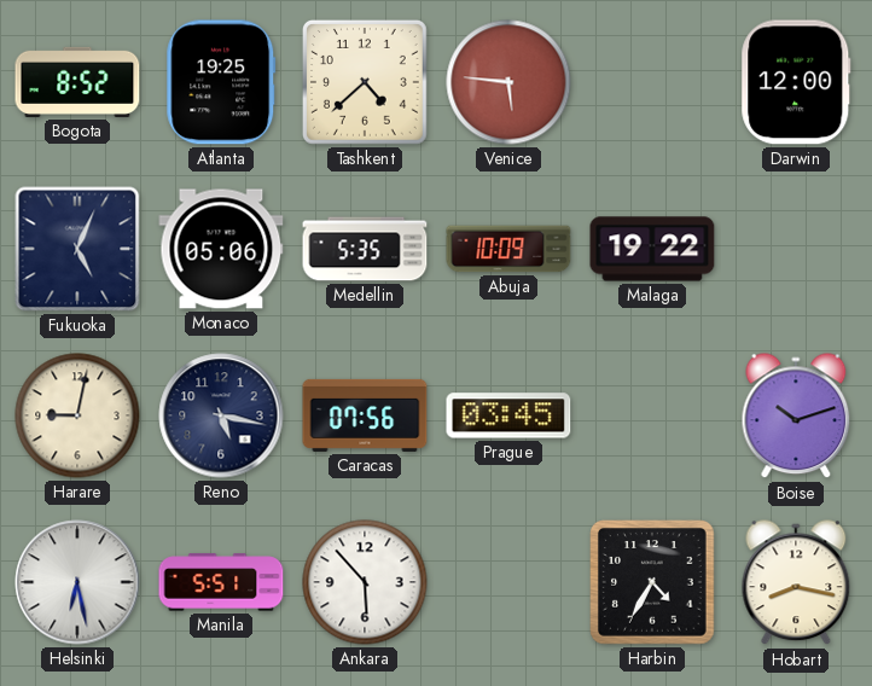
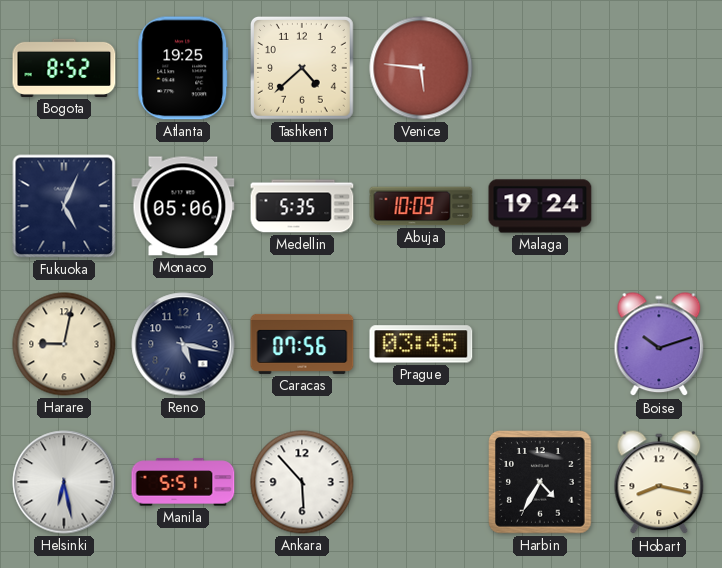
Darwin: 12:00 -> none
Malaga: 19:22 -> 19:24
